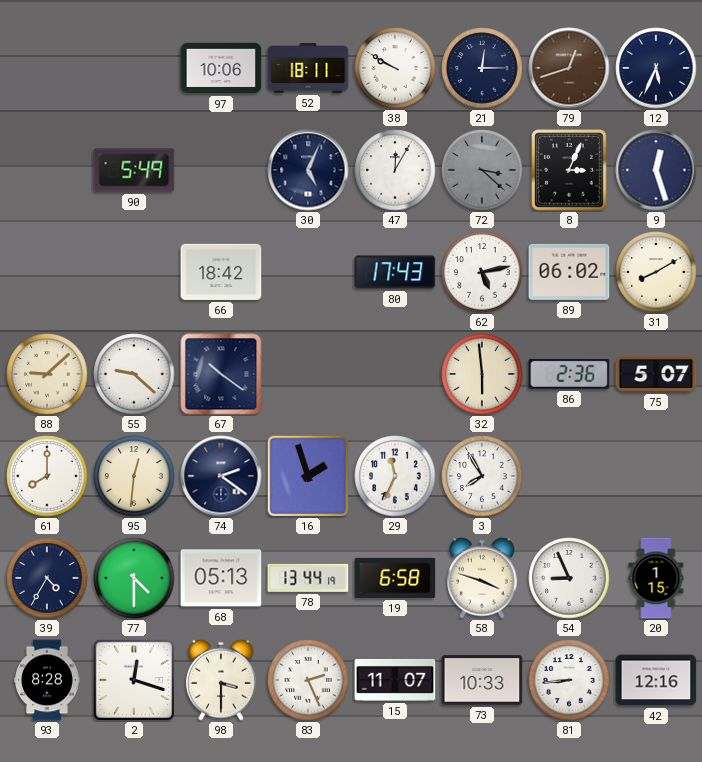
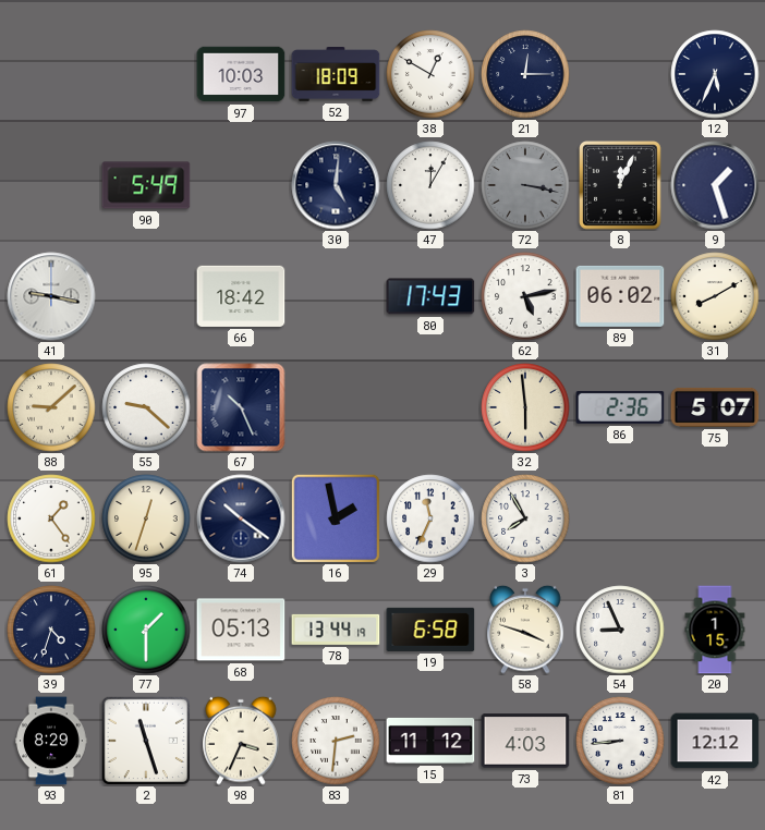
97: 10:06 -> 10:03
52: 18:11 -> 18:09
38: 9:50 -> 12:50
79: 12:42 -> none
30: 5:04 -> 5:01
72: 3:22 -> 3:17
8: 3:04 -> 12:04
9: 12:27 -> 1:27
41: none -> 9:17
67: 10:21 -> 10:26
61: 8:00 -> 1:24
95: 12:31 -> 12:33
74: 2:21 -> 10:21
16: 1:57 -> 1:58
39: 4:35 -> 4:33
77: 4:30 -> 1:30
93: 8:28 -> 8:29
2: 12:18 -> 11:27
98: 3:30 -> 3:34
83: 2:26 -> 2:31
15: 11:07 -> 11:12
73: 10:33 -> 4:03
42: 12:16 -> 12:12
